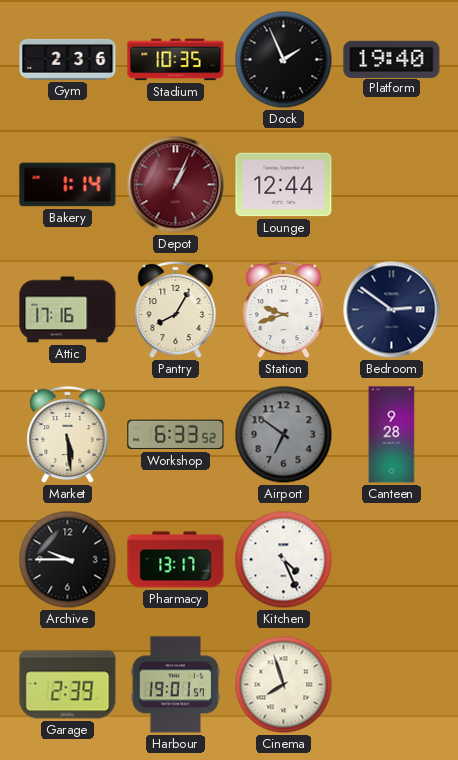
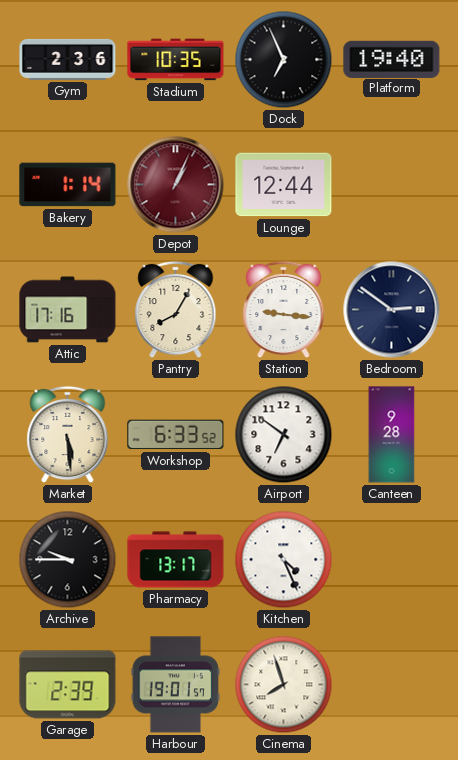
Dock: 1:56 -> 6:56
Station: 9:42 -> 9:16
Airport dial: grey -> white
